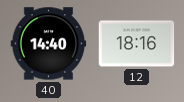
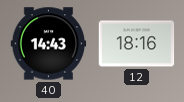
40: 14:40 -> 14:43
